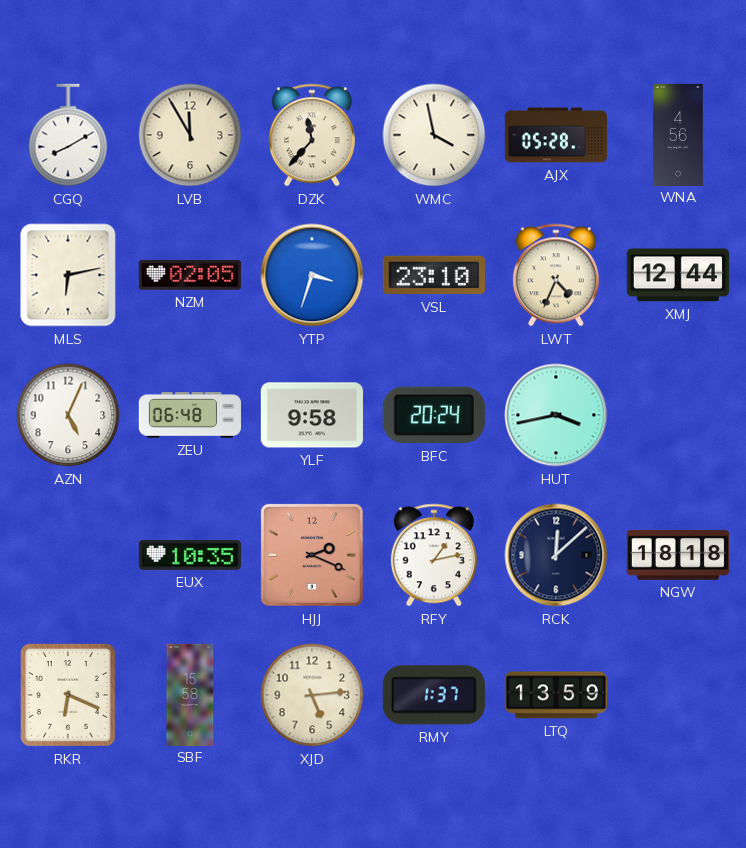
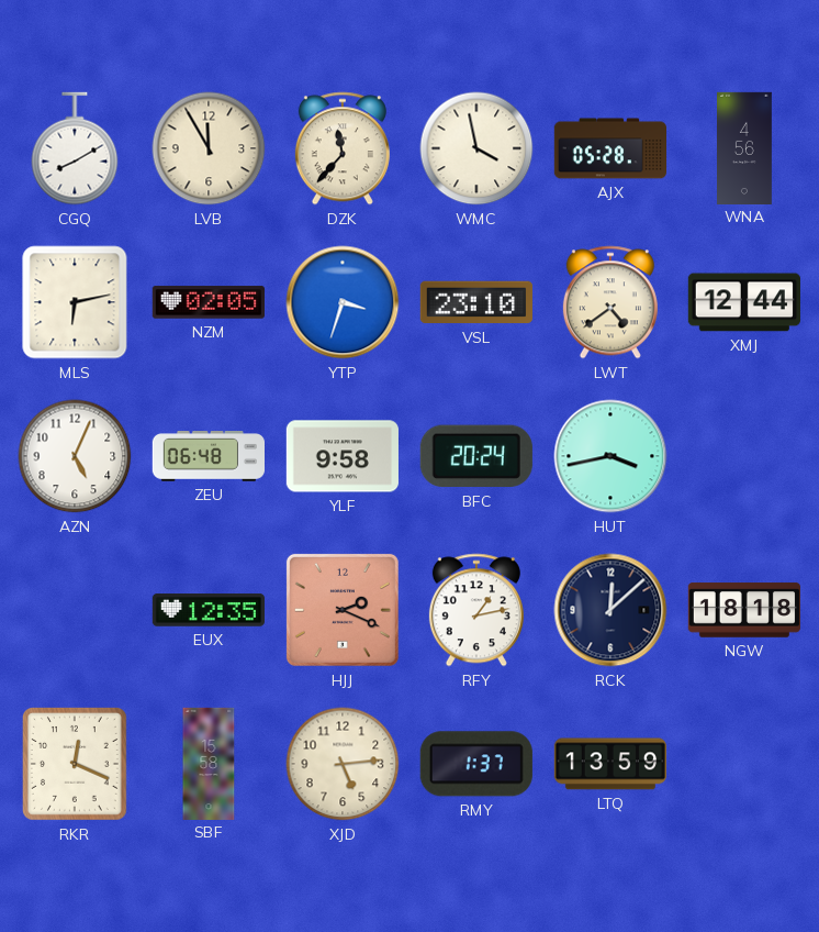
LWT: 4:34 -> 4:39
EUX: 10:35 -> 12:35
RKR: 6:19 -> 12:19
